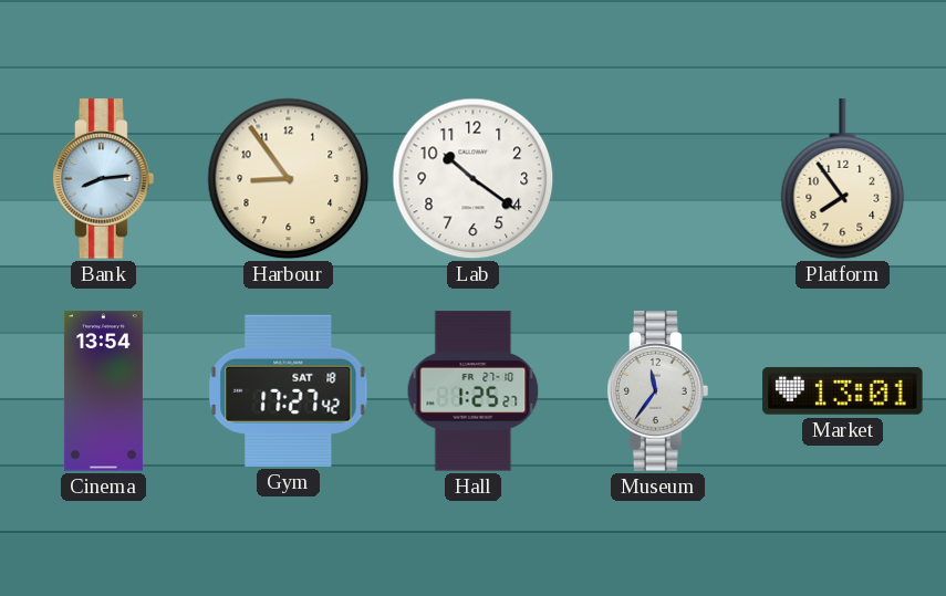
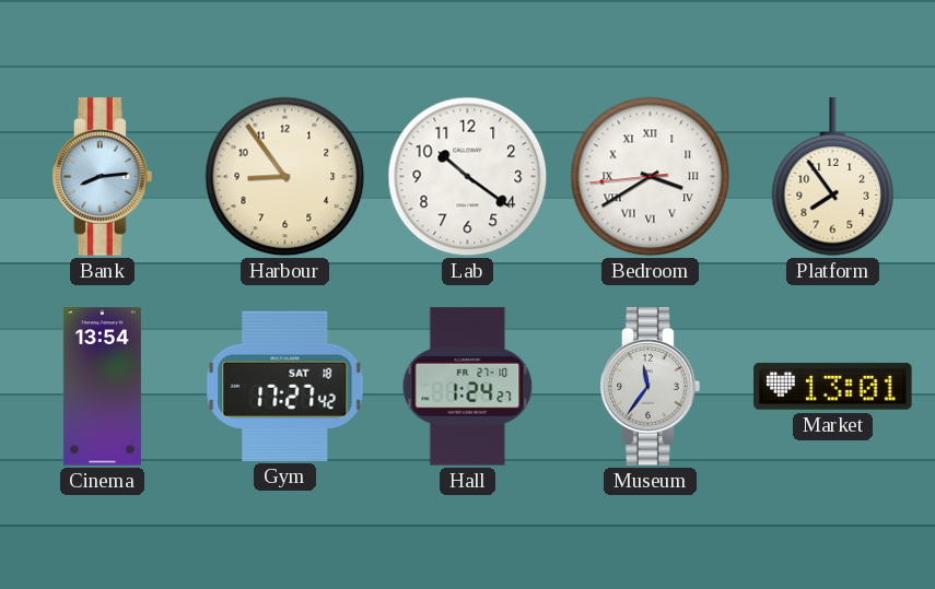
Bedroom: none -> 3:39
Hall: 1:25 -> 1:24
